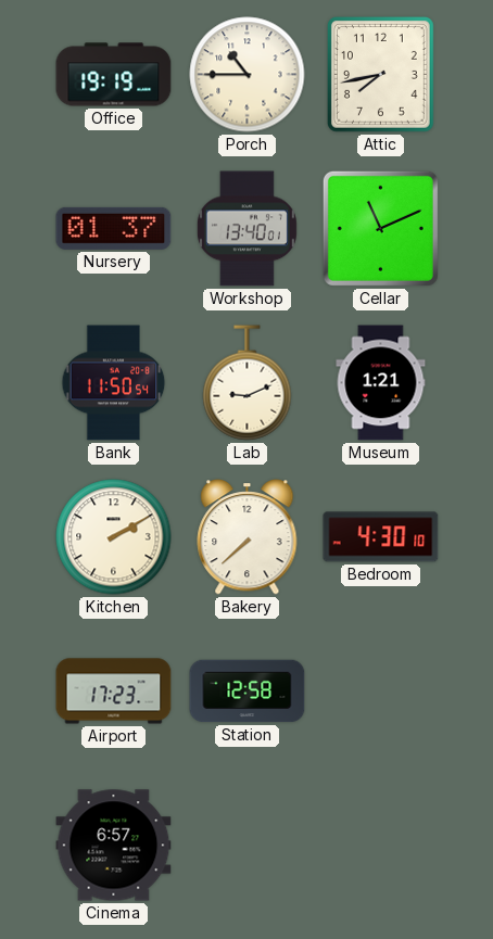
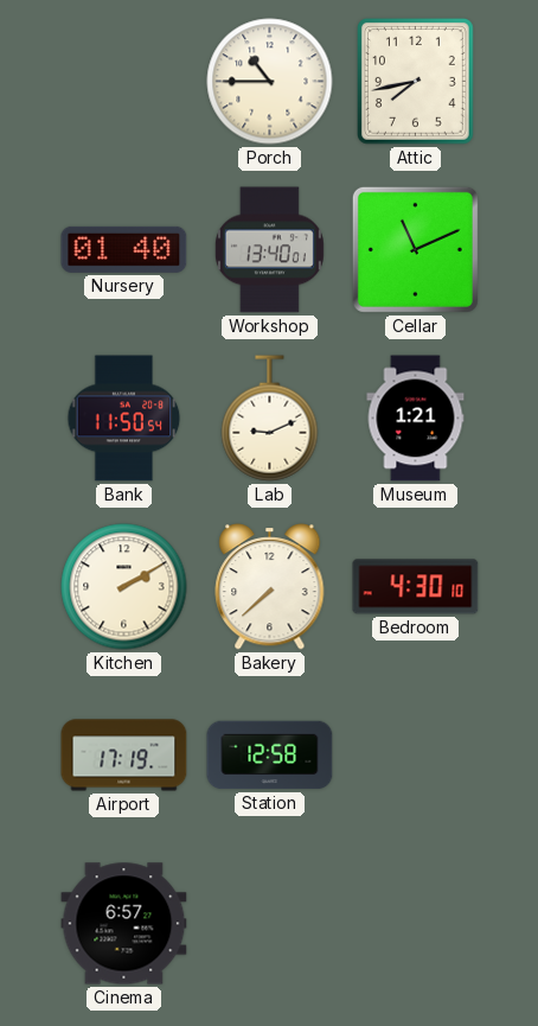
Office: 19:19 -> none
Nursery: 01:37 -> 01:40
Airport: 17:23 -> 17:19
